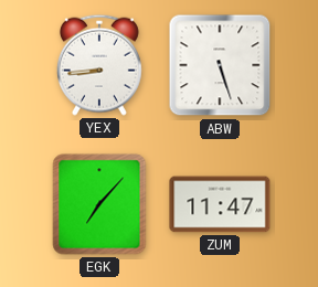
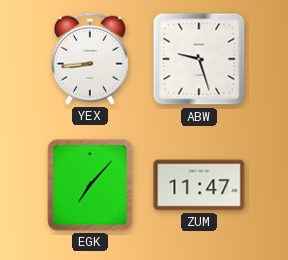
ABW: 5:27 -> 9:27
